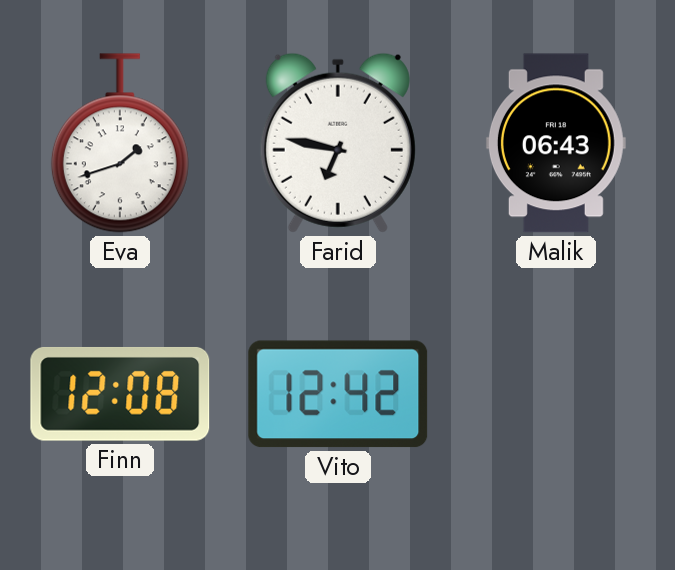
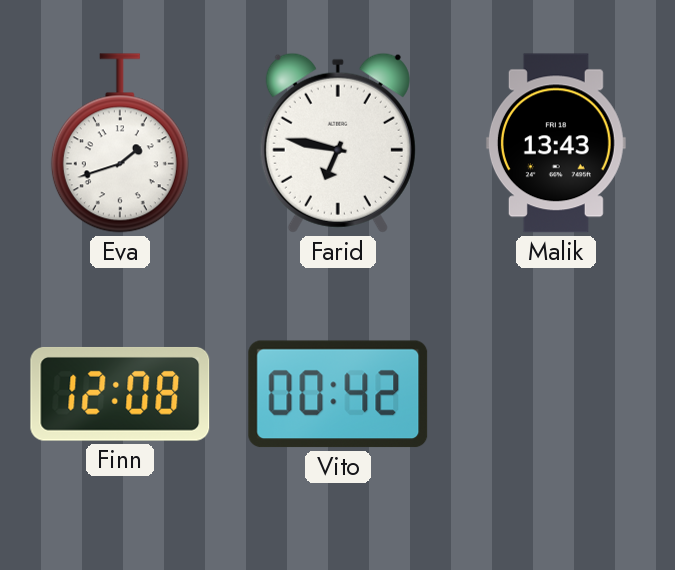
Malik: 06:43 -> 13:43
Vito: 12:42 -> 00:42
